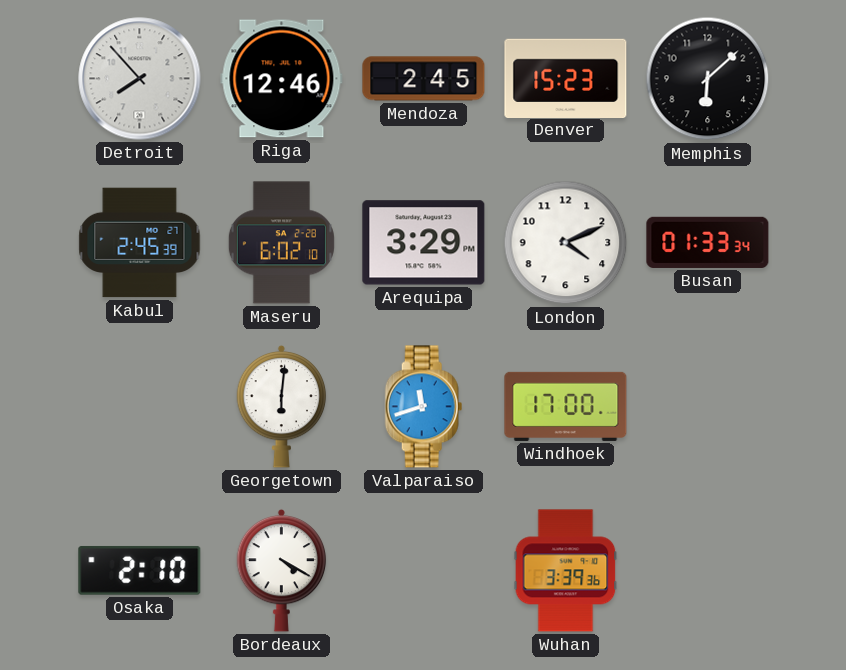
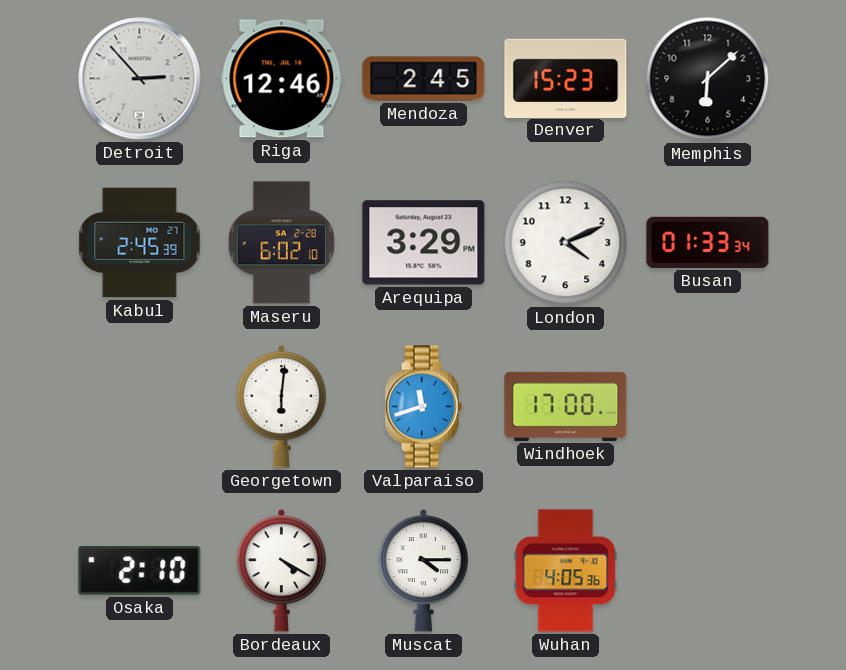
Detroit: 7:53 -> 2:53
Muscat: none -> 4:15
Wuhan: 3:39 -> 4:05
